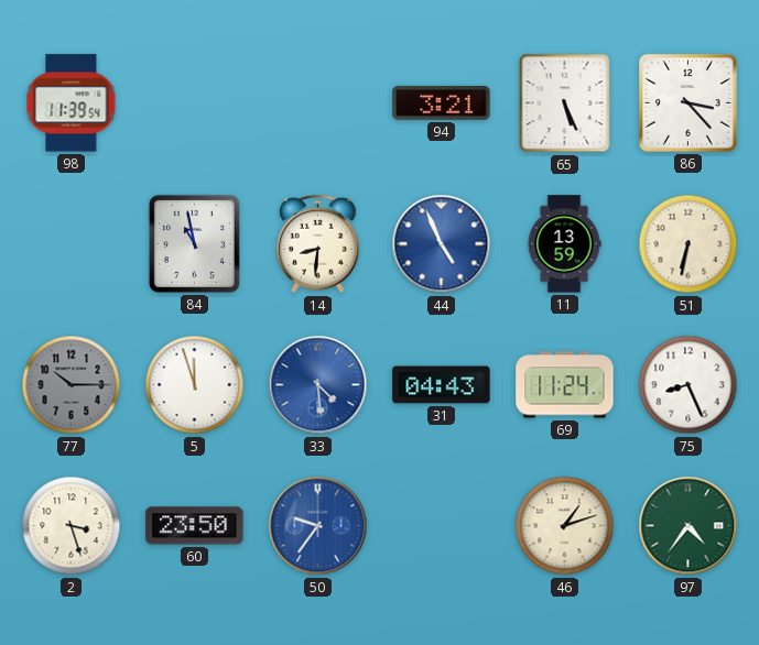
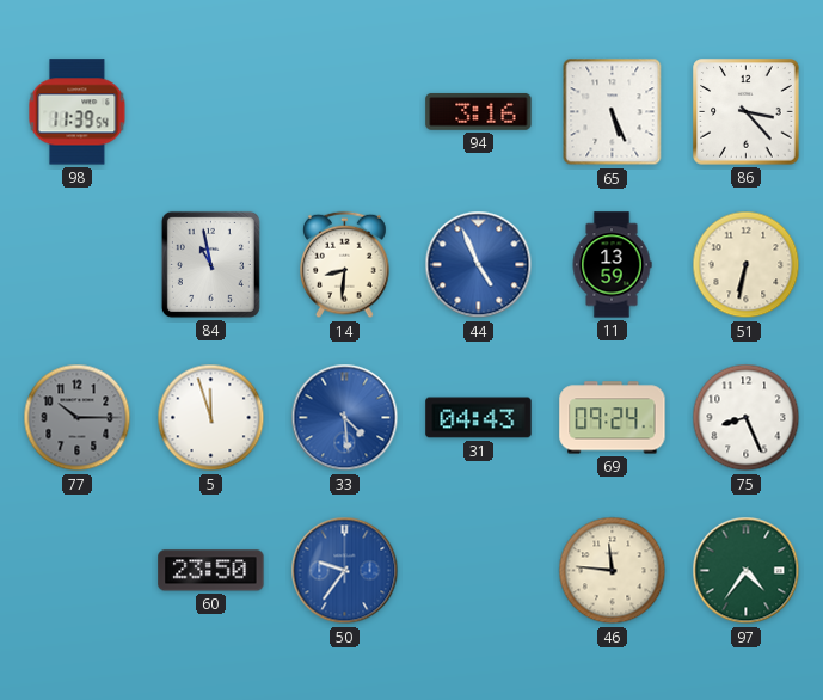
94: 3:21 -> 3:16
69: 11:24 -> 09:24
2: 3:27 -> none
46: 1:12 -> 11:46
